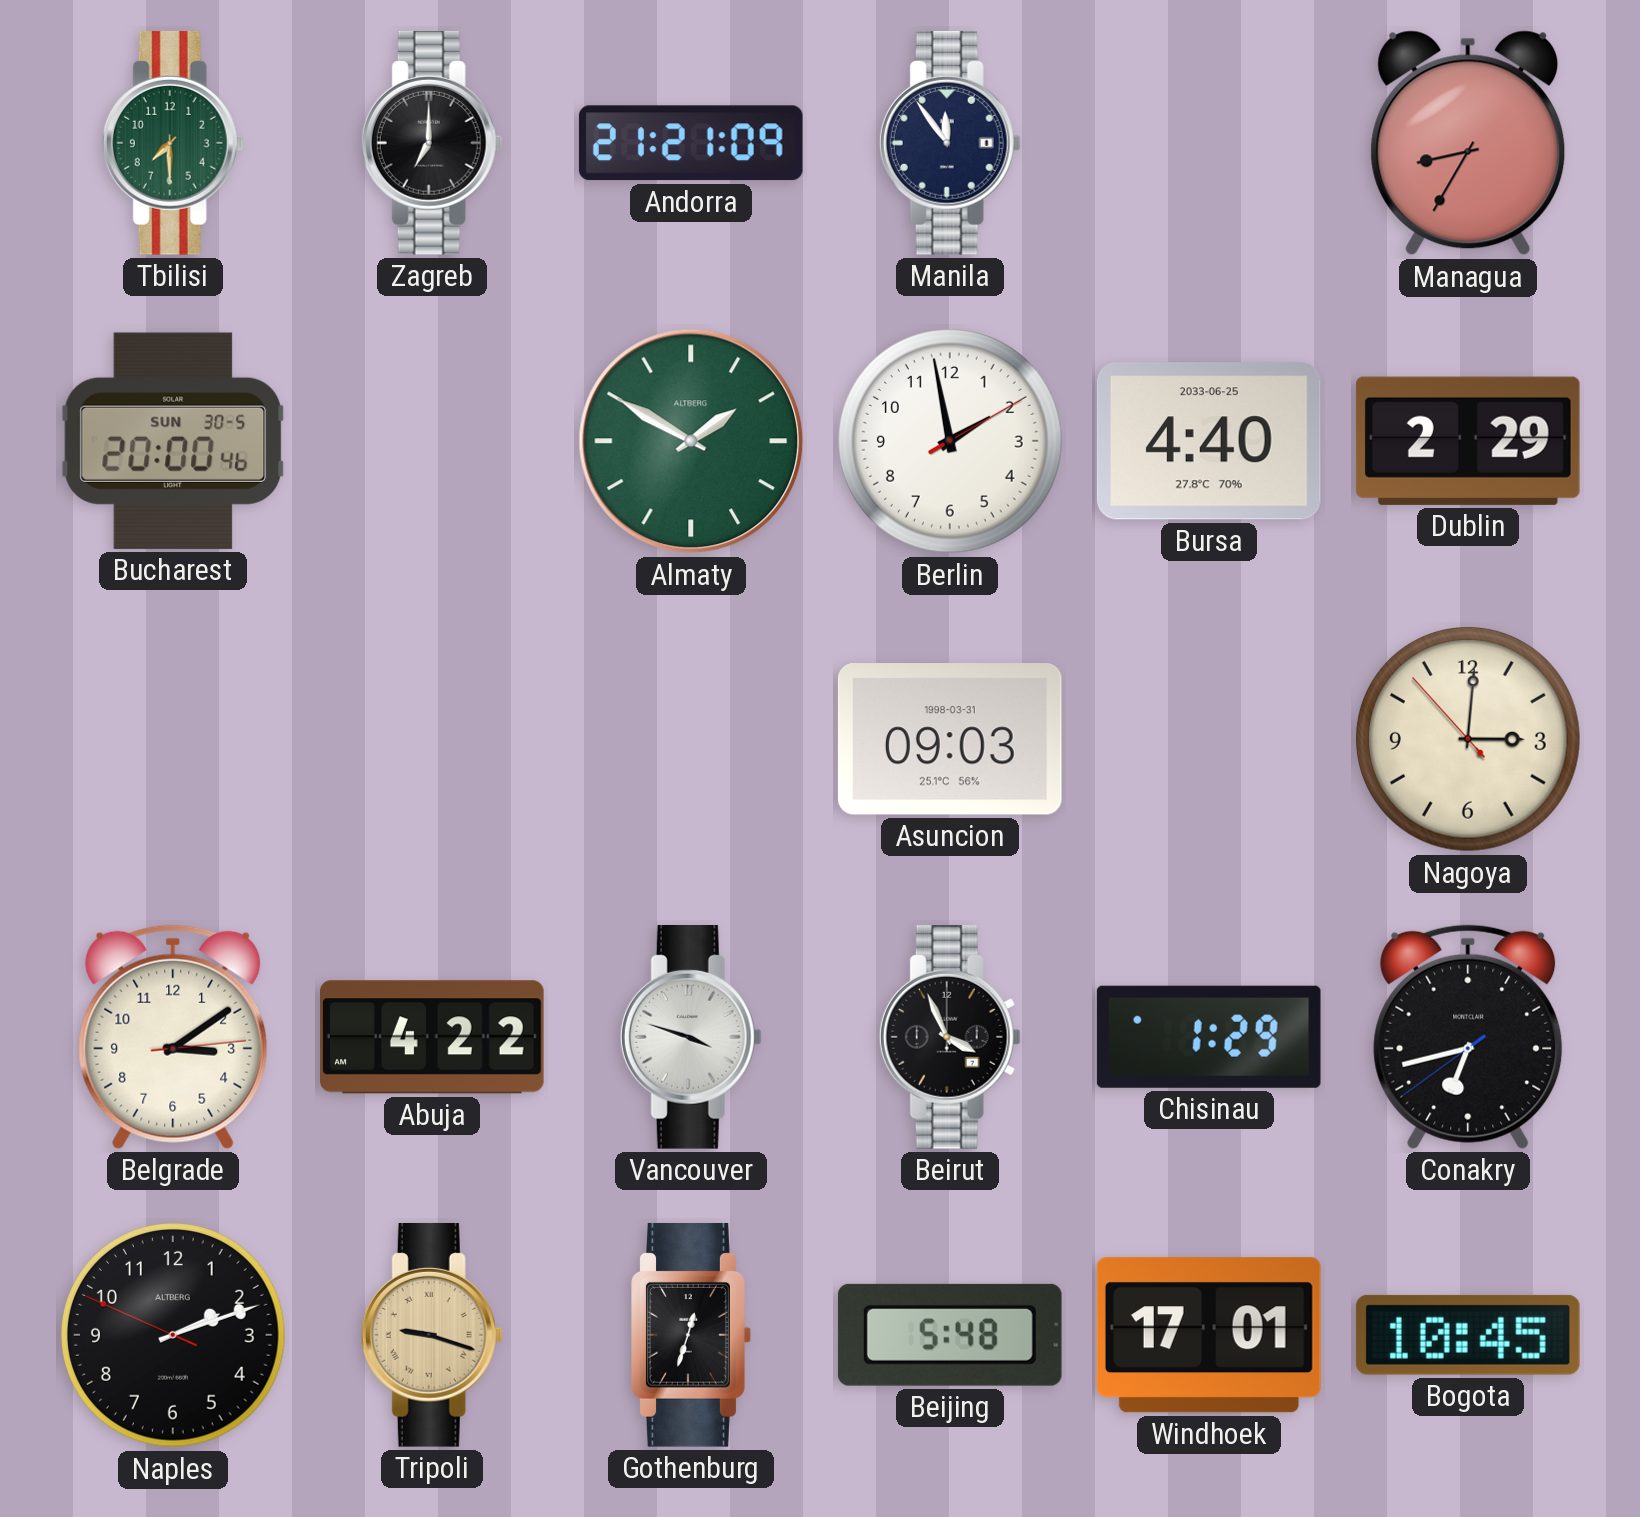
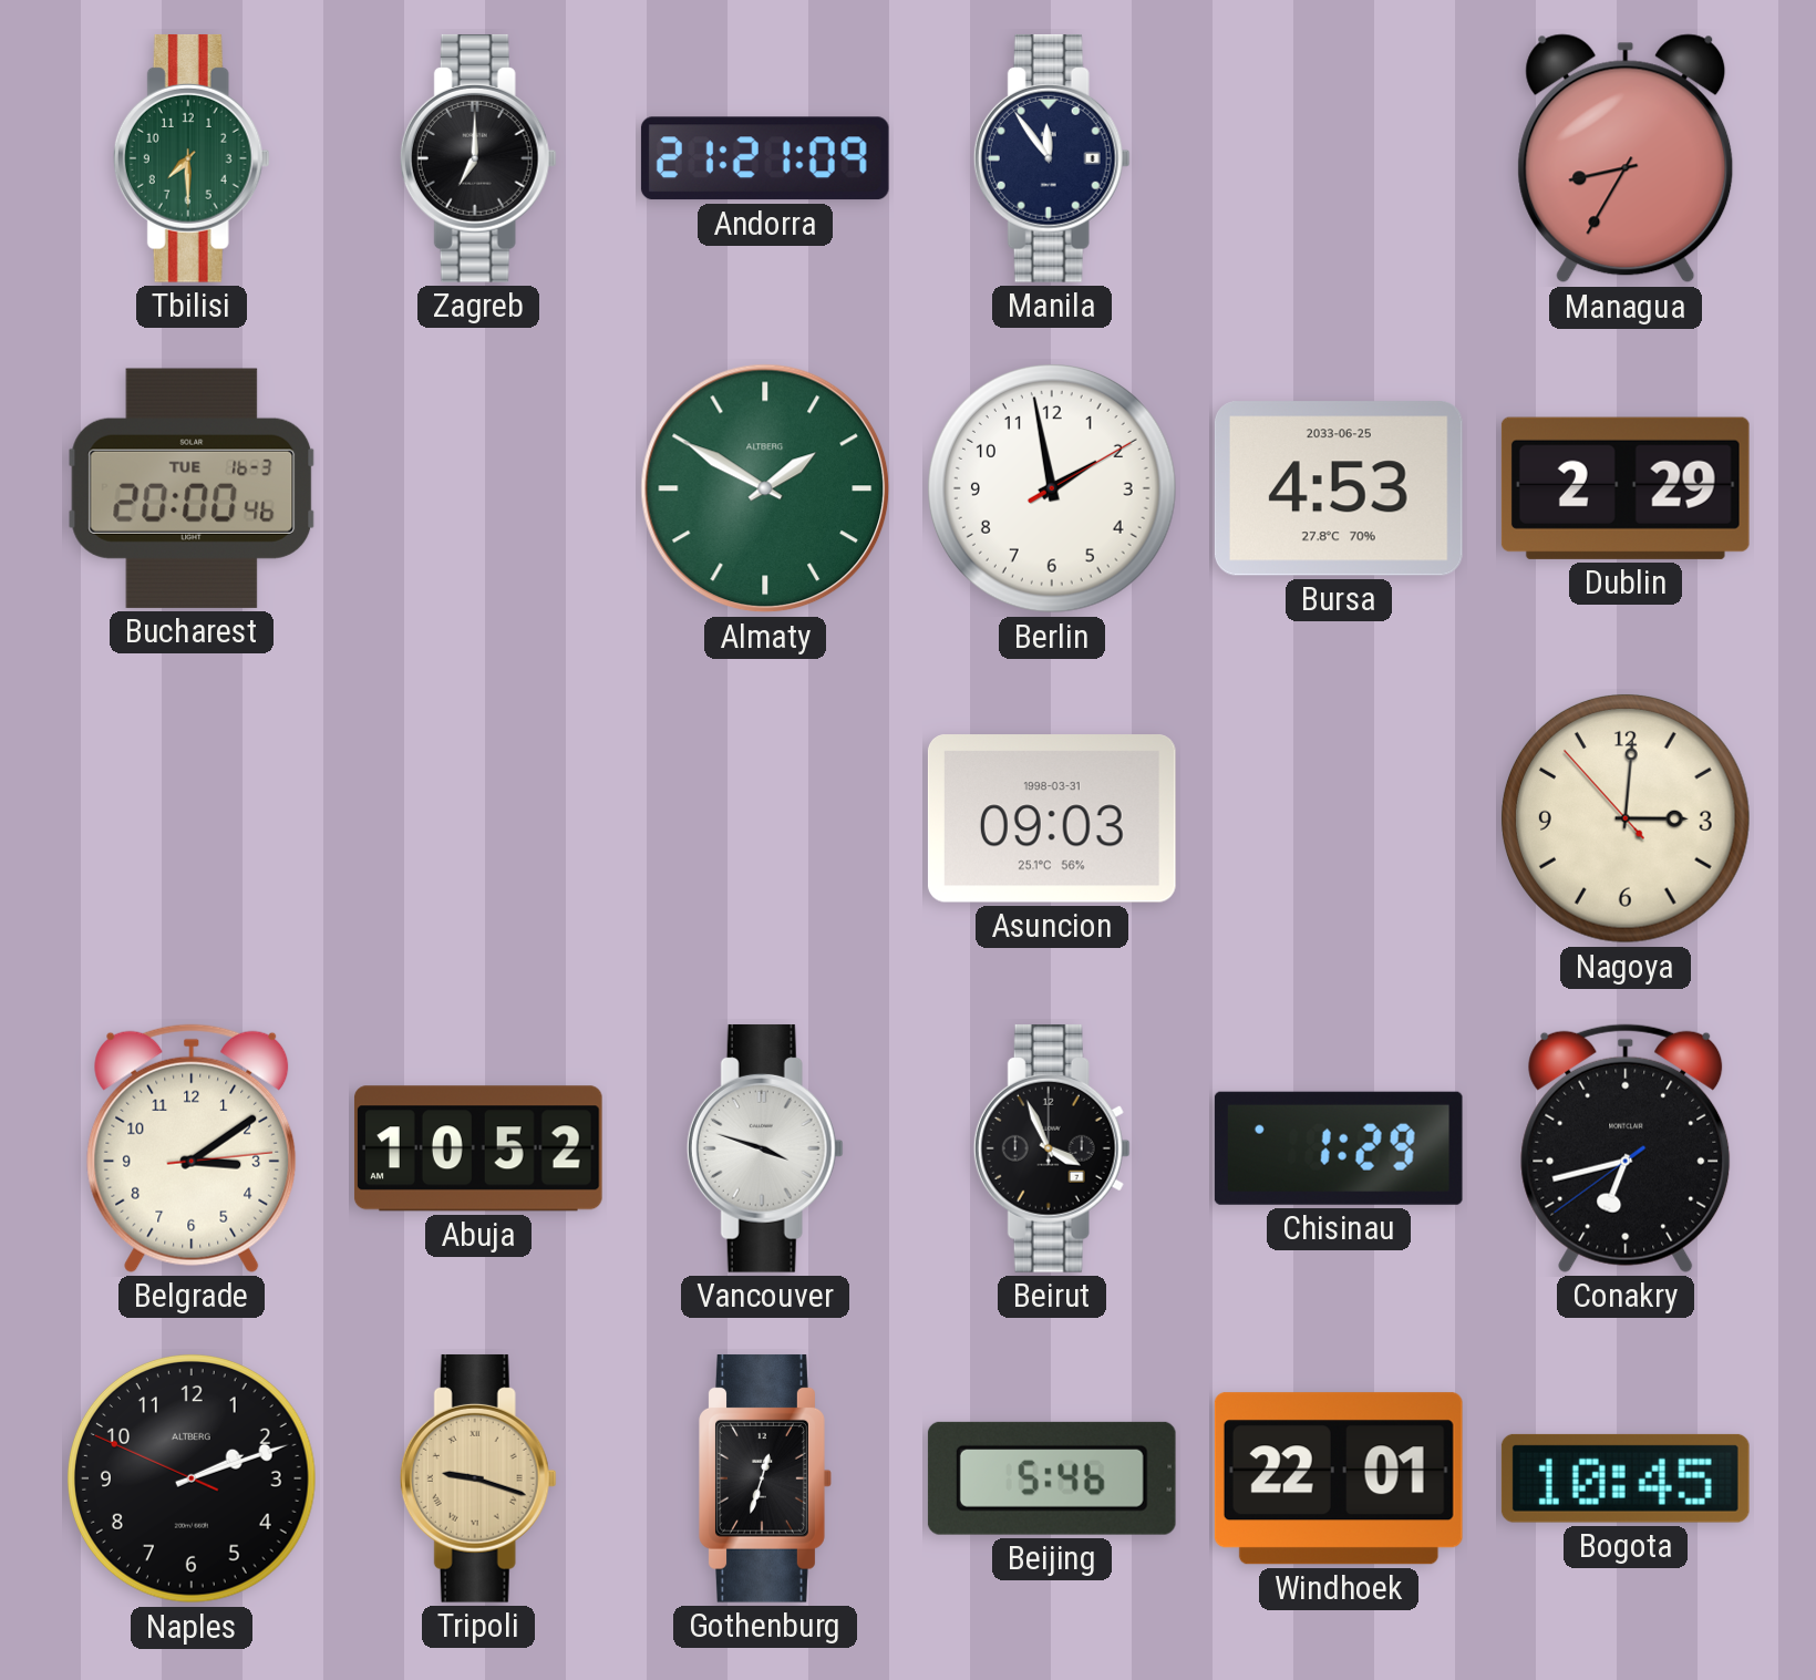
Bucharest date: SUN 30-5 -> TUE 16-3
Bursa: 4:40 -> 4:53
Abuja: 4:22 -> 10:52
Beijing: 5:48 -> 5:46
Windhoek: 17:01 -> 22:01
